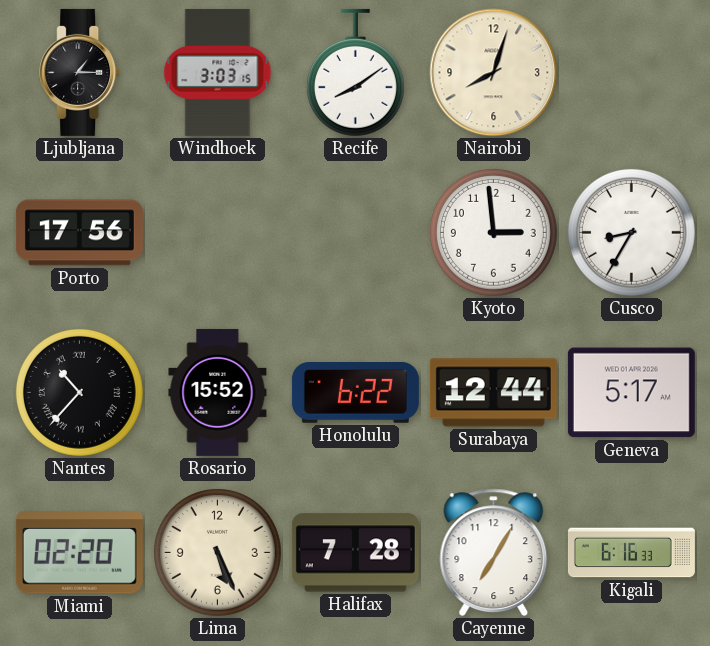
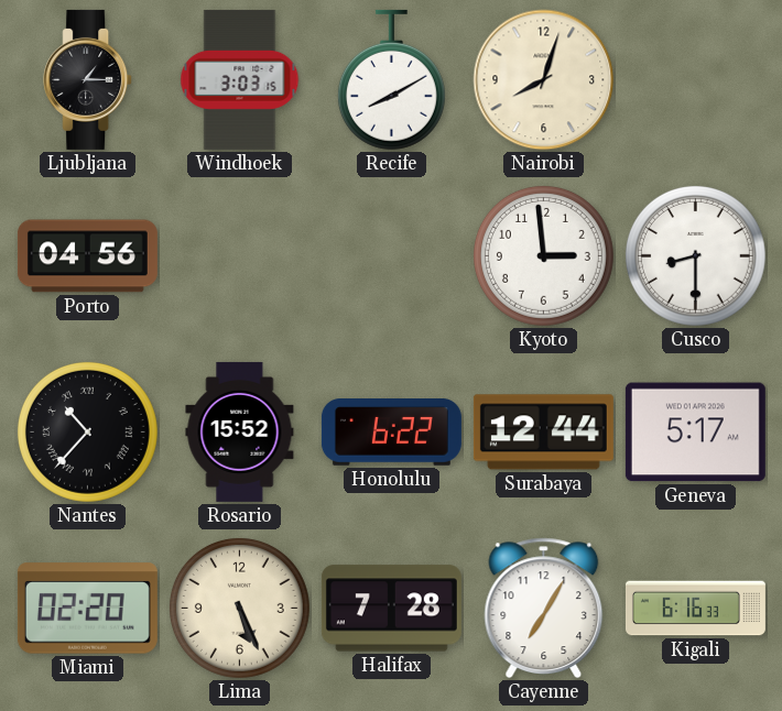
Recife: 8:09 -> 8:10
Porto: 17:56 -> 04:56
Cusco: 8:35 -> 8:30
